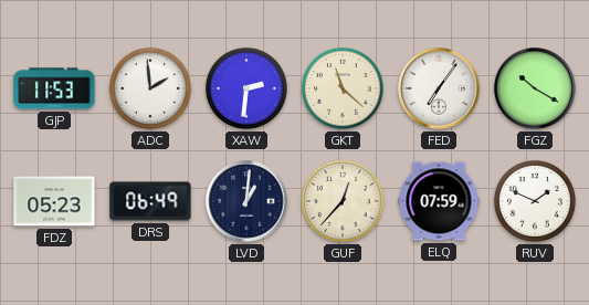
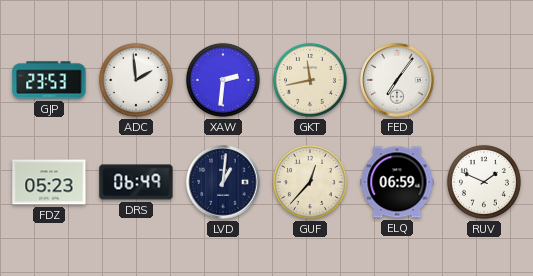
GJP: 11:53 -> 23:53
GKT: 11:22 -> 11:43
FGZ: 10:20 -> none
ELQ: 07:59 -> 06:59
